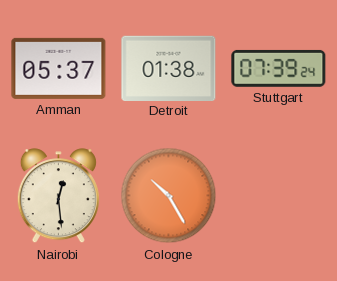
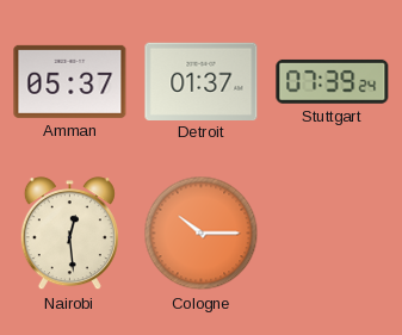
Detroit: 01:38 -> 01:37
Cologne: 10:25 -> 10:15
